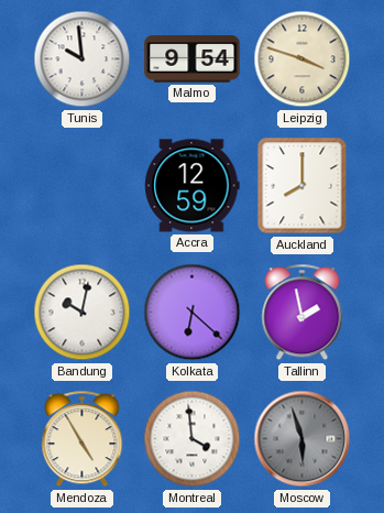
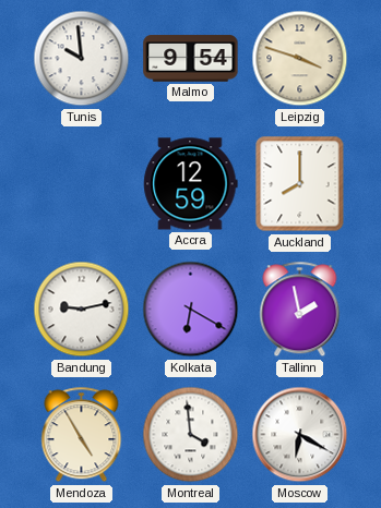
Bandung: 10:02 -> 9:13
Kolkata: 6:22 -> 6:20
Moscow: 5:57 -> 6:20
Moscow dial: grey -> white
